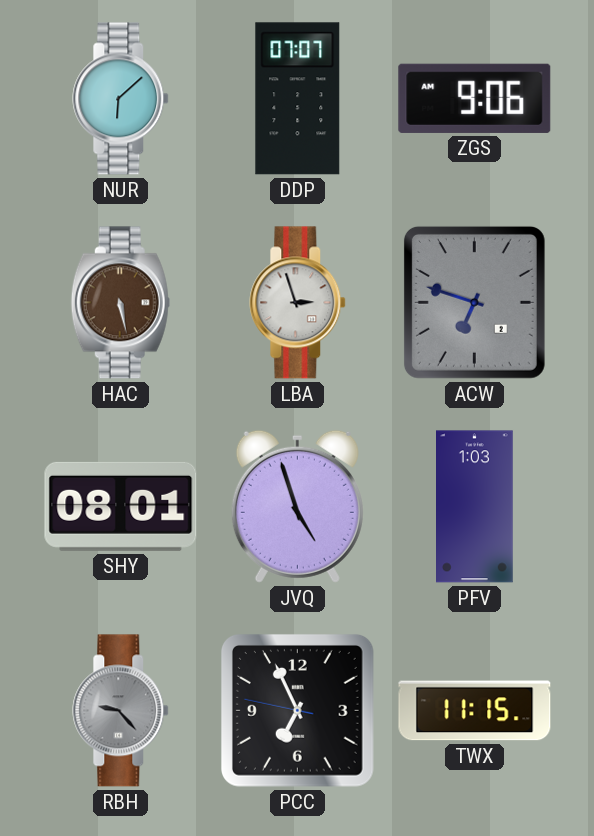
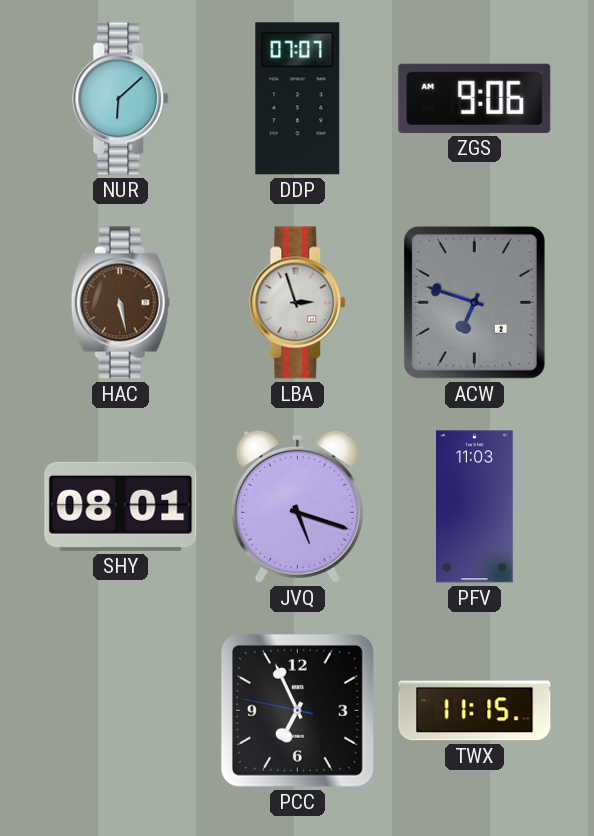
JVQ: 4:57 -> 5:18
PFV: 1:03 -> 11:03
RBH: 9:23 -> none
